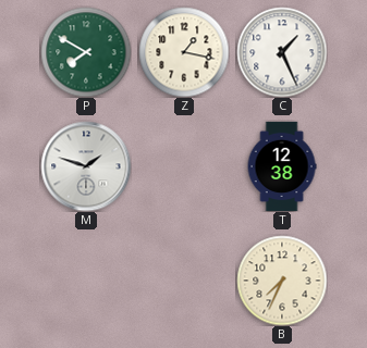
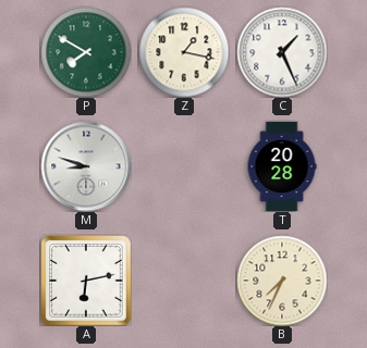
M: 1:48 -> 8:48
T: 12:38 -> 20:28
A: none -> 6:13
